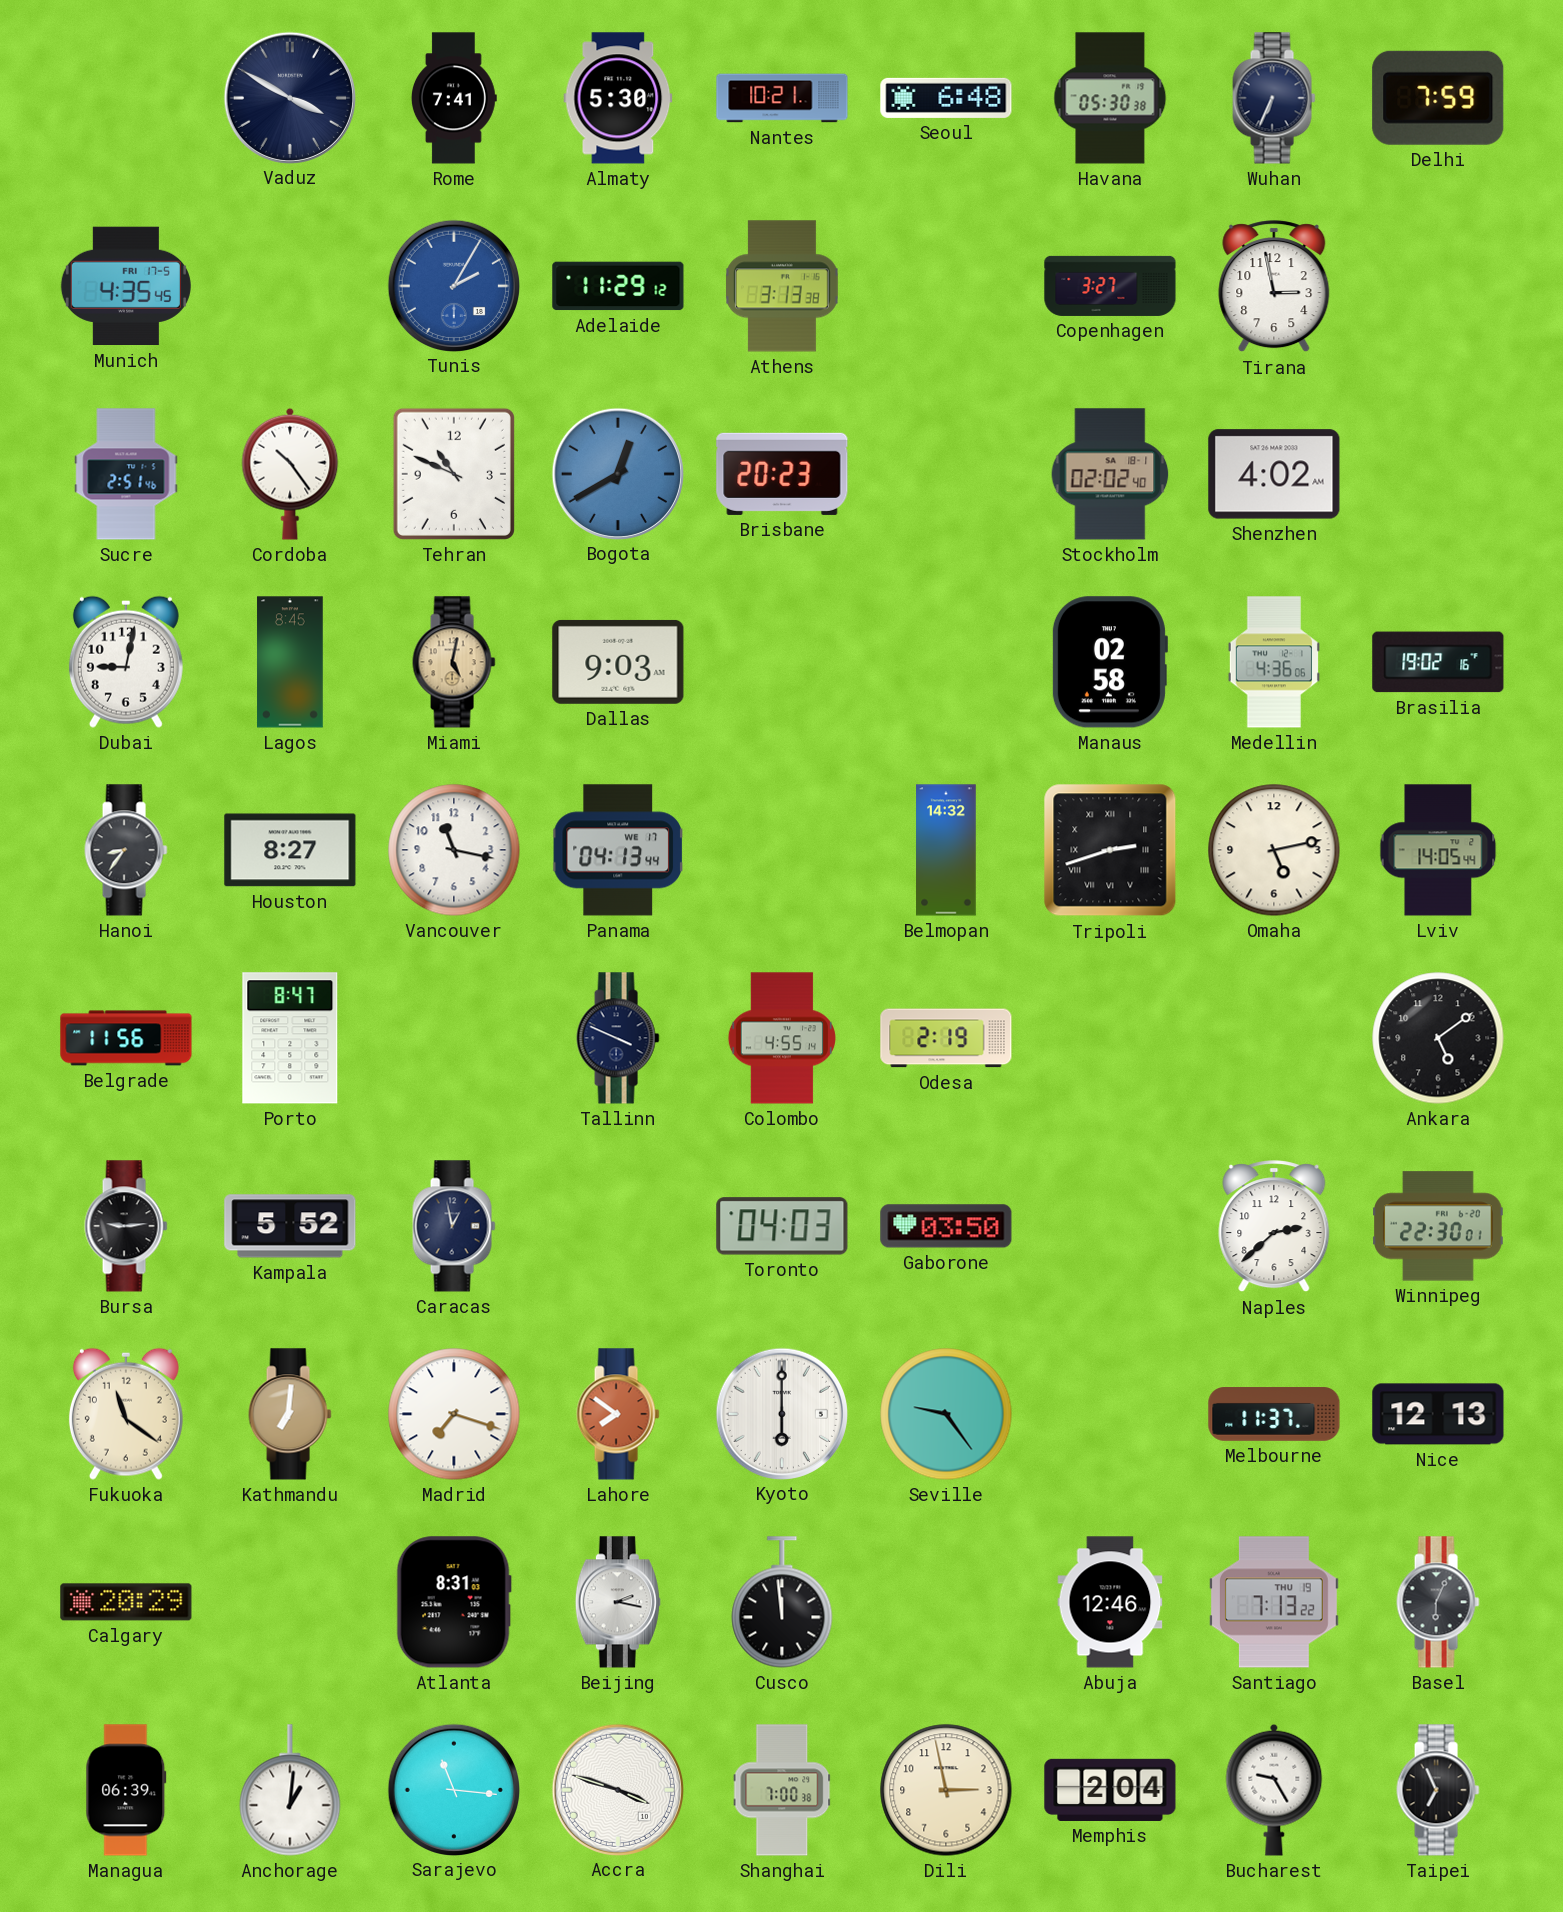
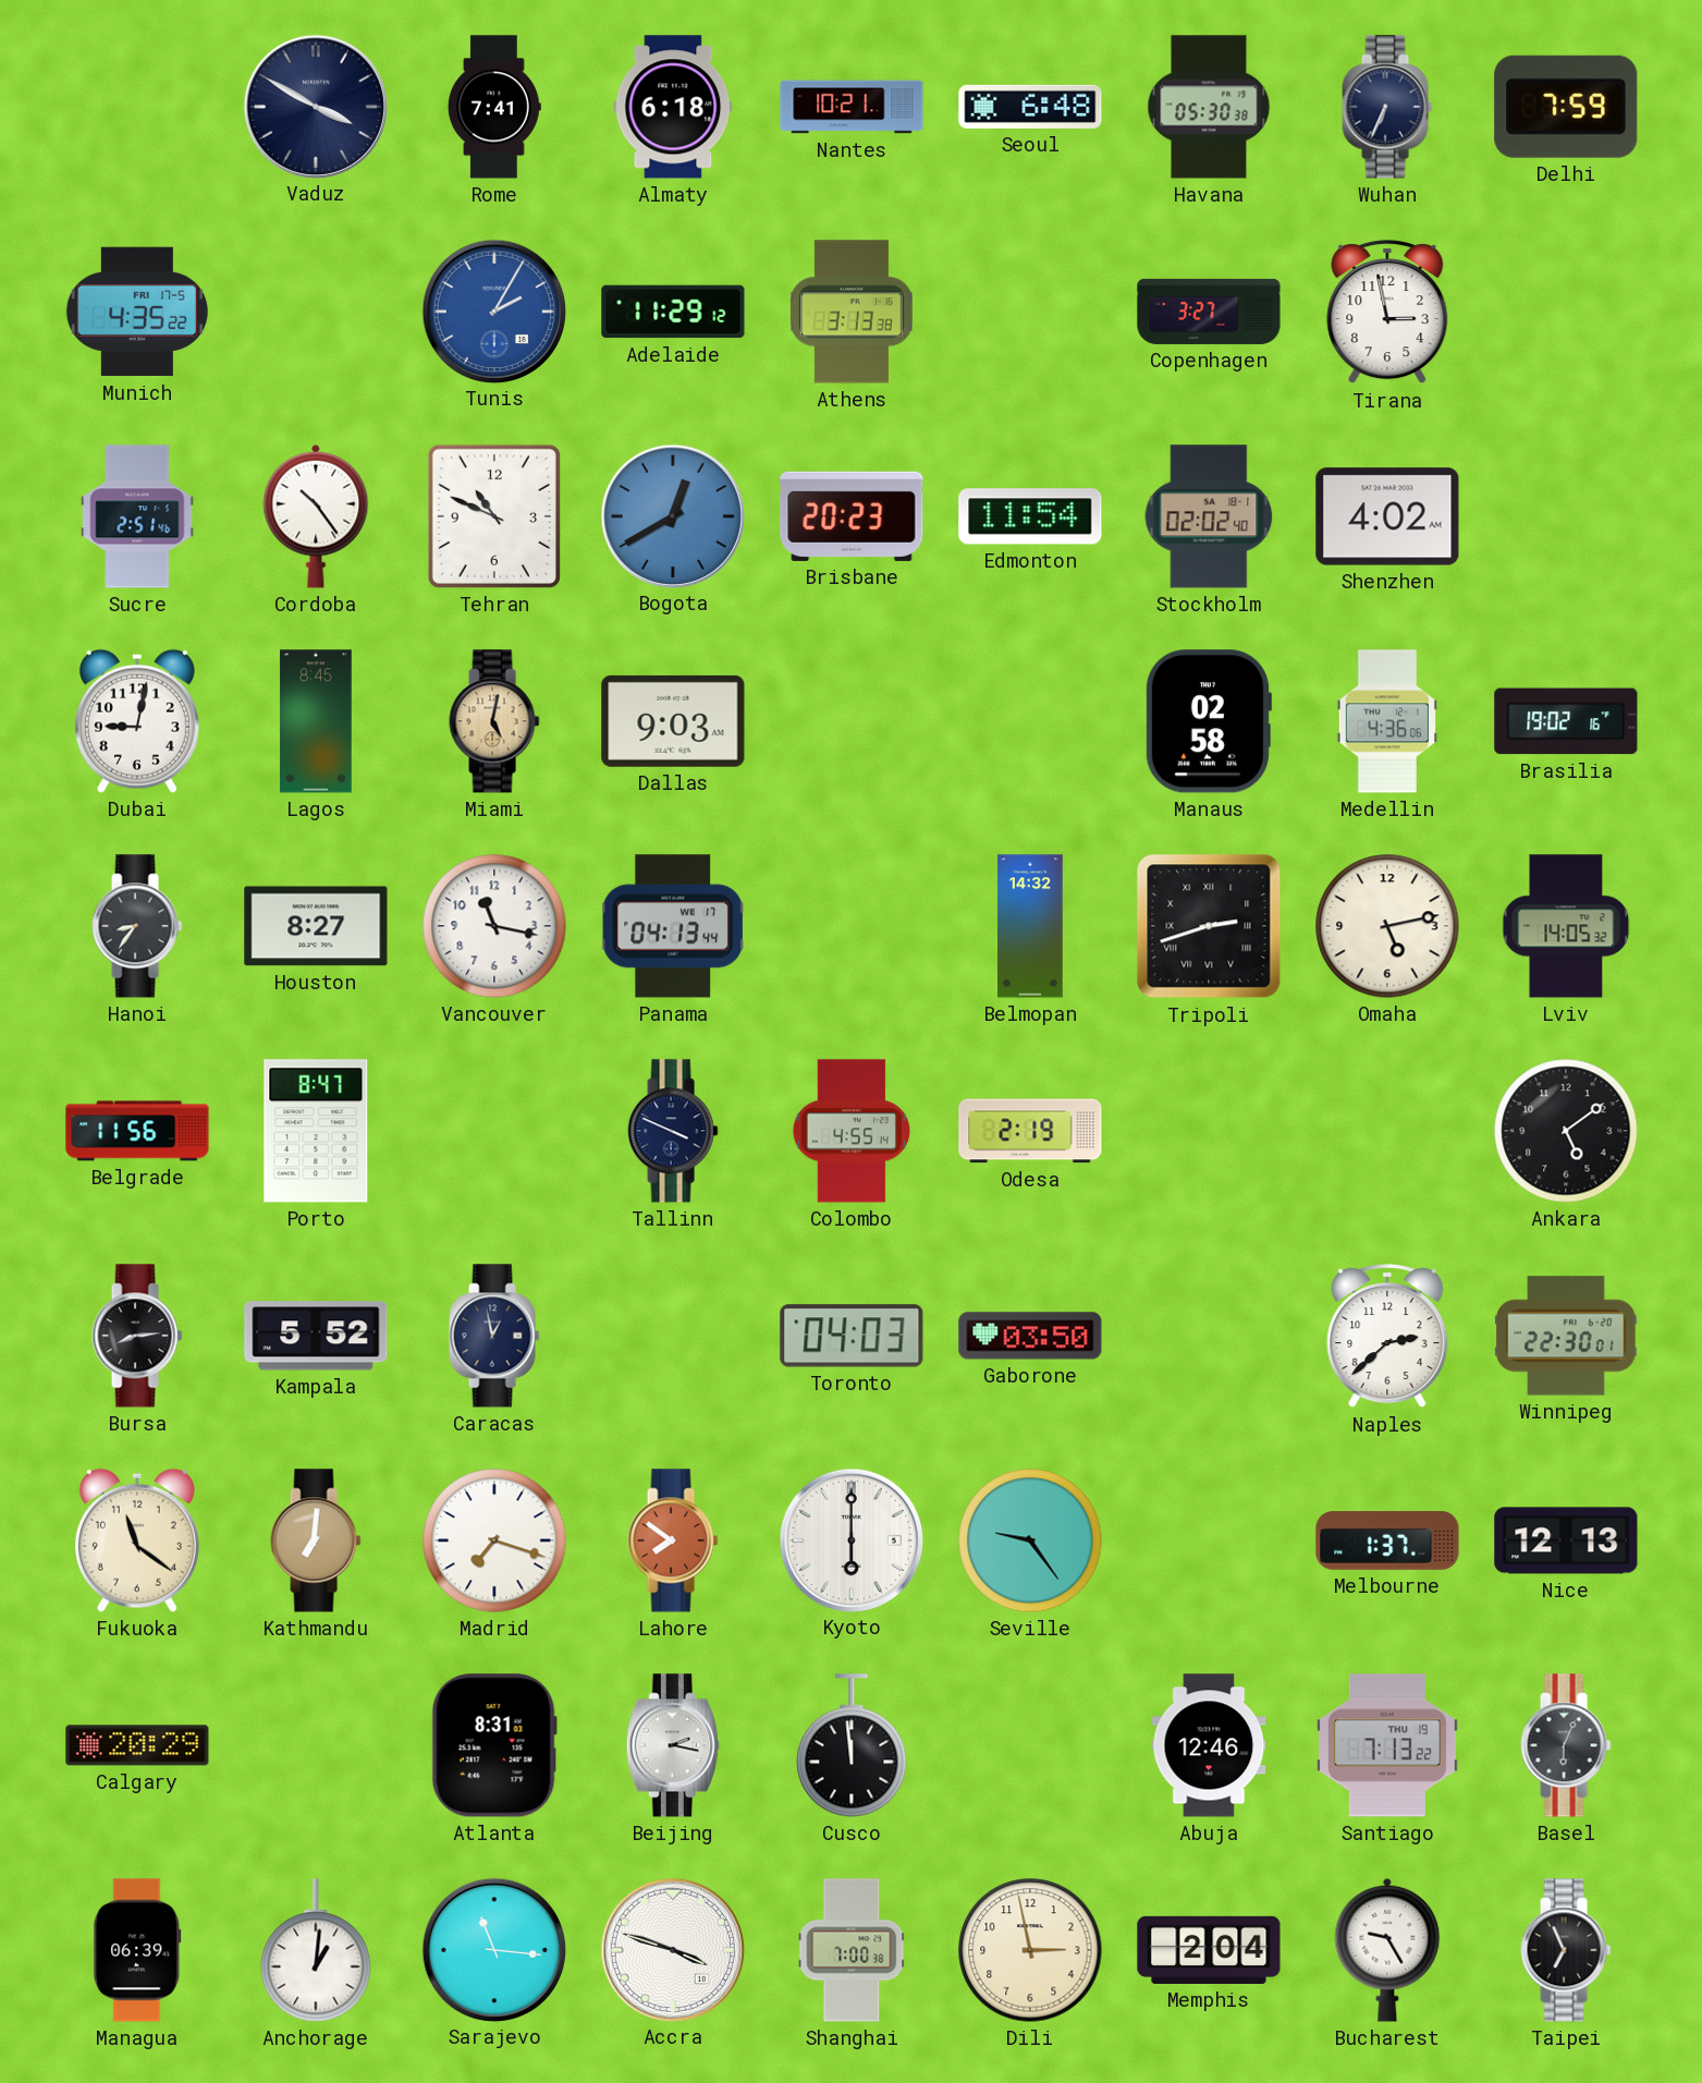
Almaty: 5:30 -> 6:18
Munich: 4:35:45 -> 4:35:22
Edmonton: none -> 11:54
Lviv: 14:05:44 -> 14:05:32
Bursa: 9:14 -> 8:14
Melbourne: 11:37 -> 1:37
